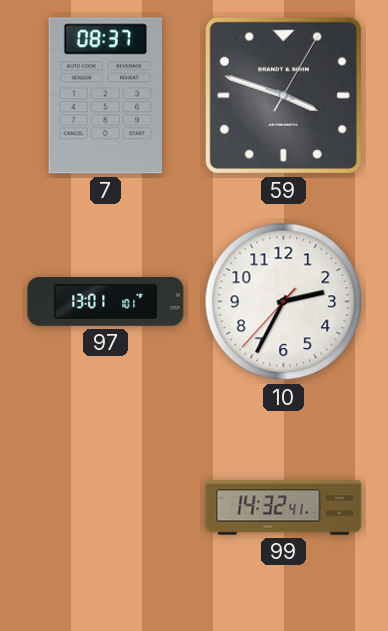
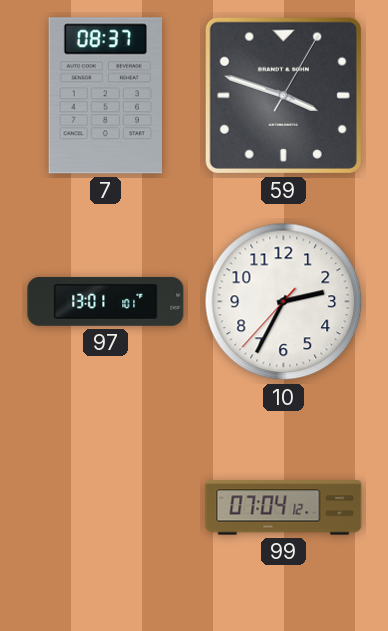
99: 14:32 -> 07:04
